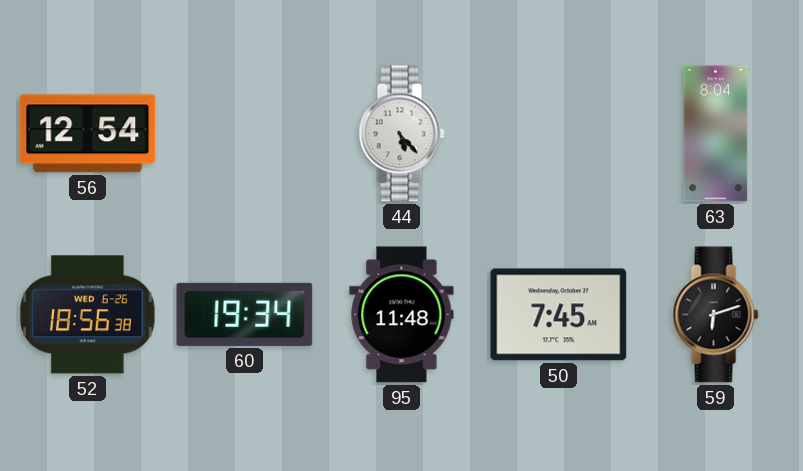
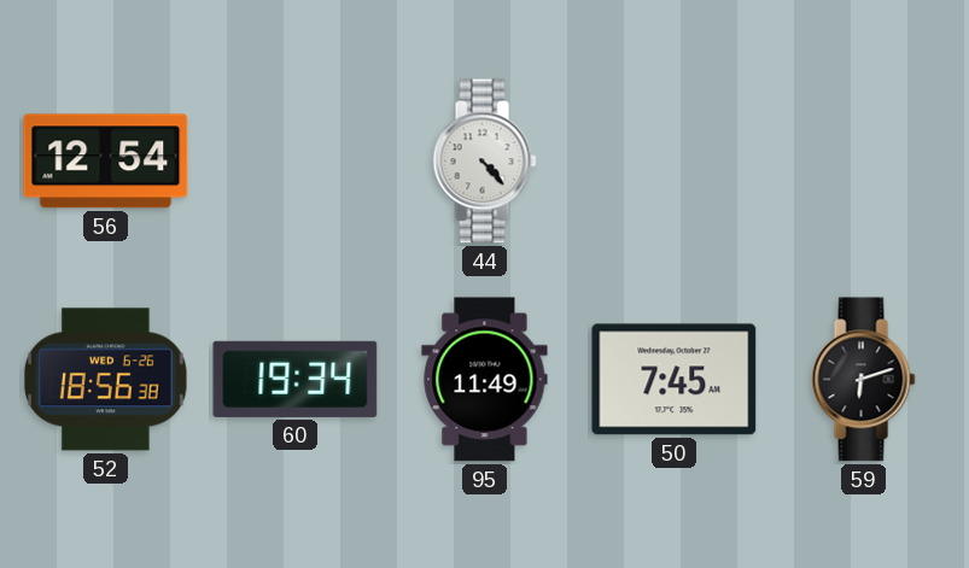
44: 5:23 -> 4:23
63: 8:04 -> none
95: 11:48 -> 11:49
